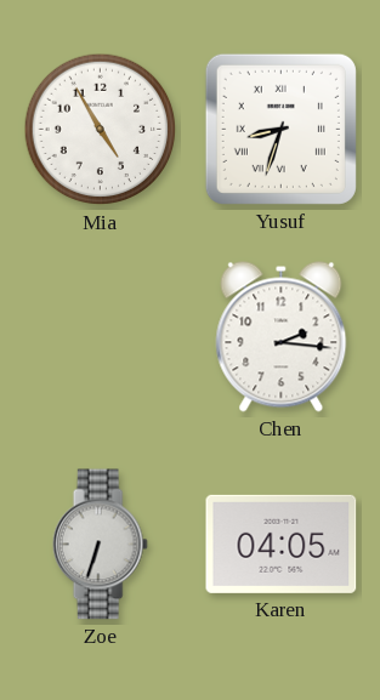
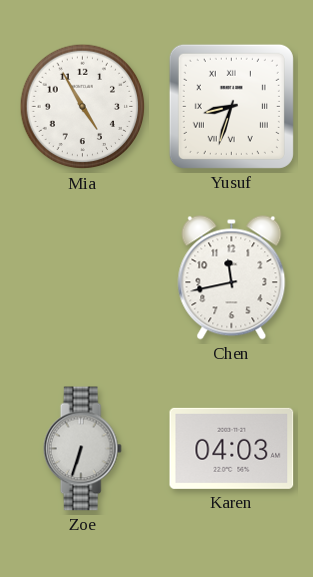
Chen: 2:16 -> 11:43
Karen: 04:05 -> 04:03
